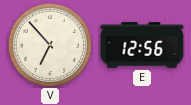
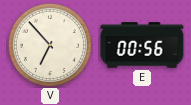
E: 12:56 -> 00:56
